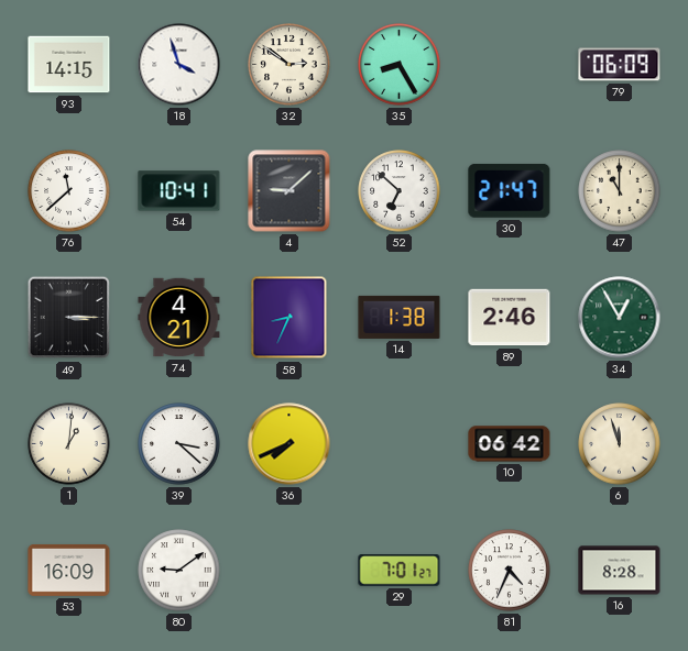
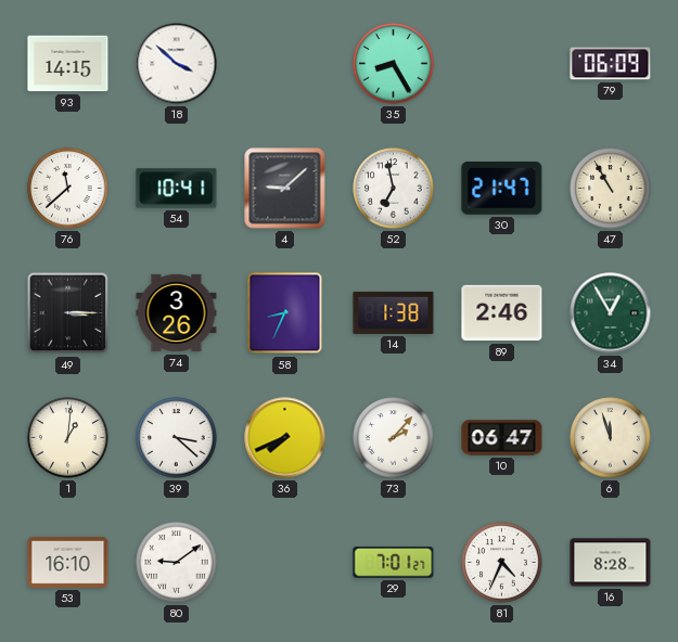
18: 3:57 -> 3:52
32: 2:51 -> none
52: 6:52 -> 6:58
47: 11:00 -> 10:55
74: 4:21 -> 3:26
73: none -> 2:07
10: 06:42 -> 06:47
53: 16:09 -> 16:10
